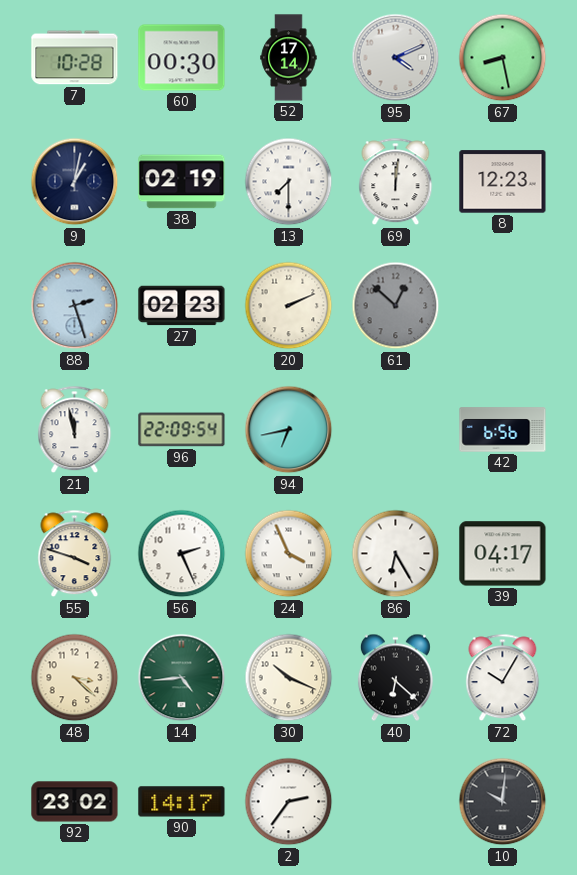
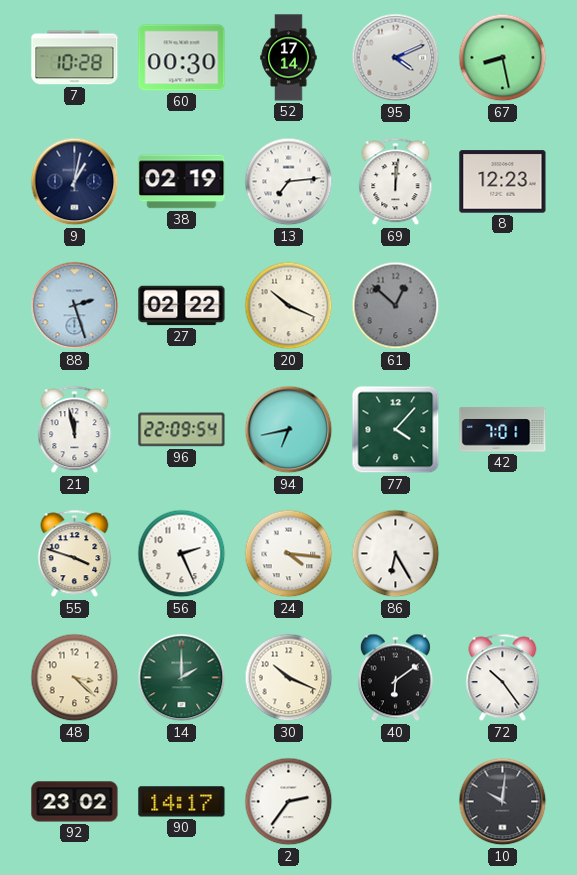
13: 7:30 -> 7:14
27: 02:23 -> 02:22
20: 2:11 -> 10:19
77: none -> 4:07
42: 6:56 -> 7:01
24: 3:56 -> 4:16
39: 04:17 -> none
14: 4:44 -> 2:00
40: 6:22 -> 6:09
72: 10:05 -> 10:24
